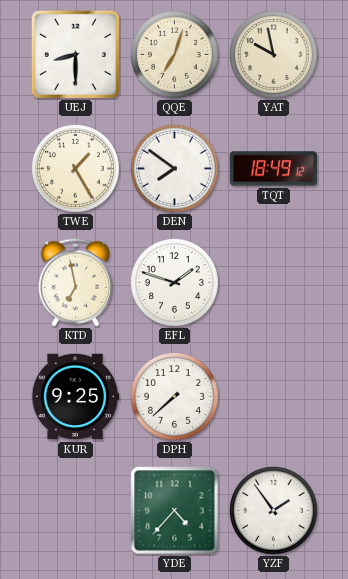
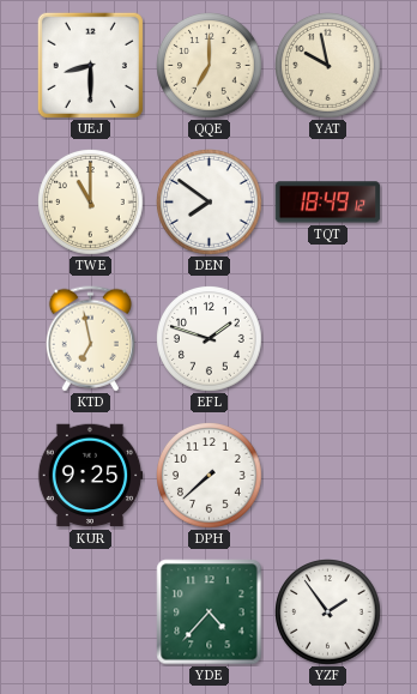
QQE: 7:03 -> 7:00
TWE: 1:25 -> 11:00
